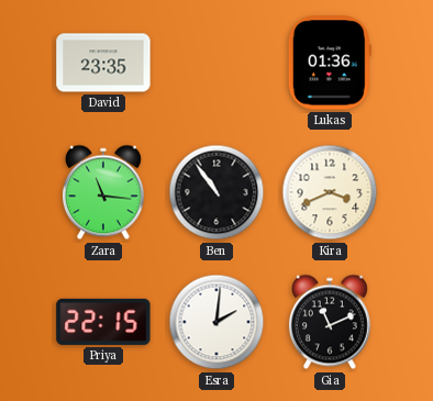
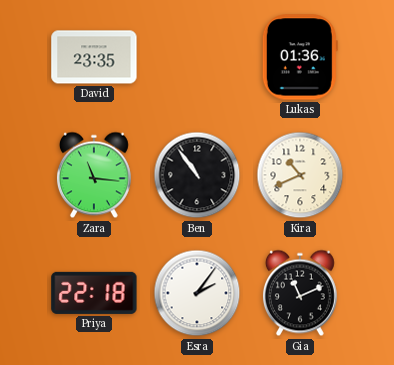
Kira: 3:41 -> 10:41
Priya: 22:15 -> 22:18
Esra: 2:01 -> 2:06
